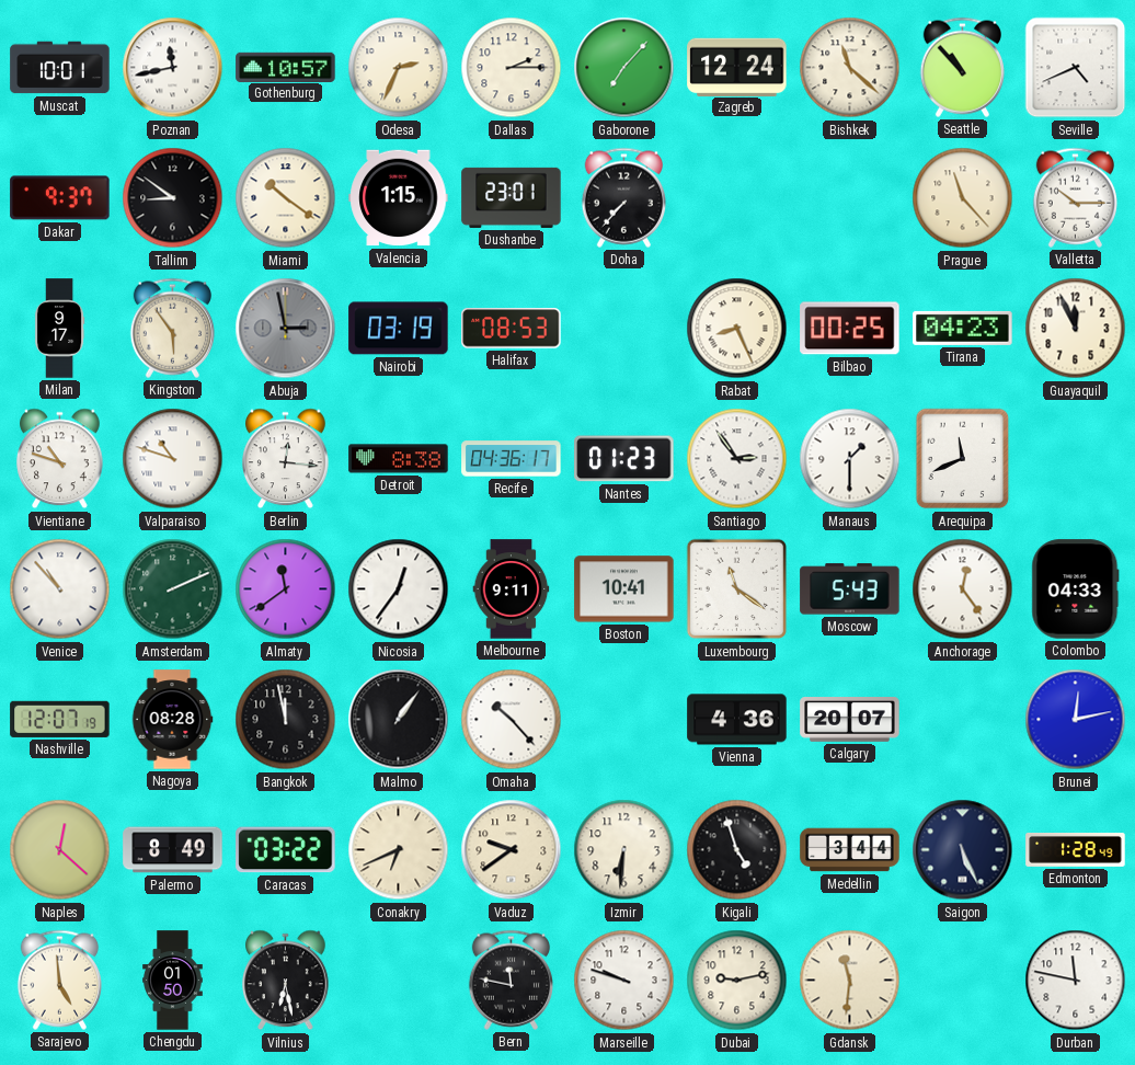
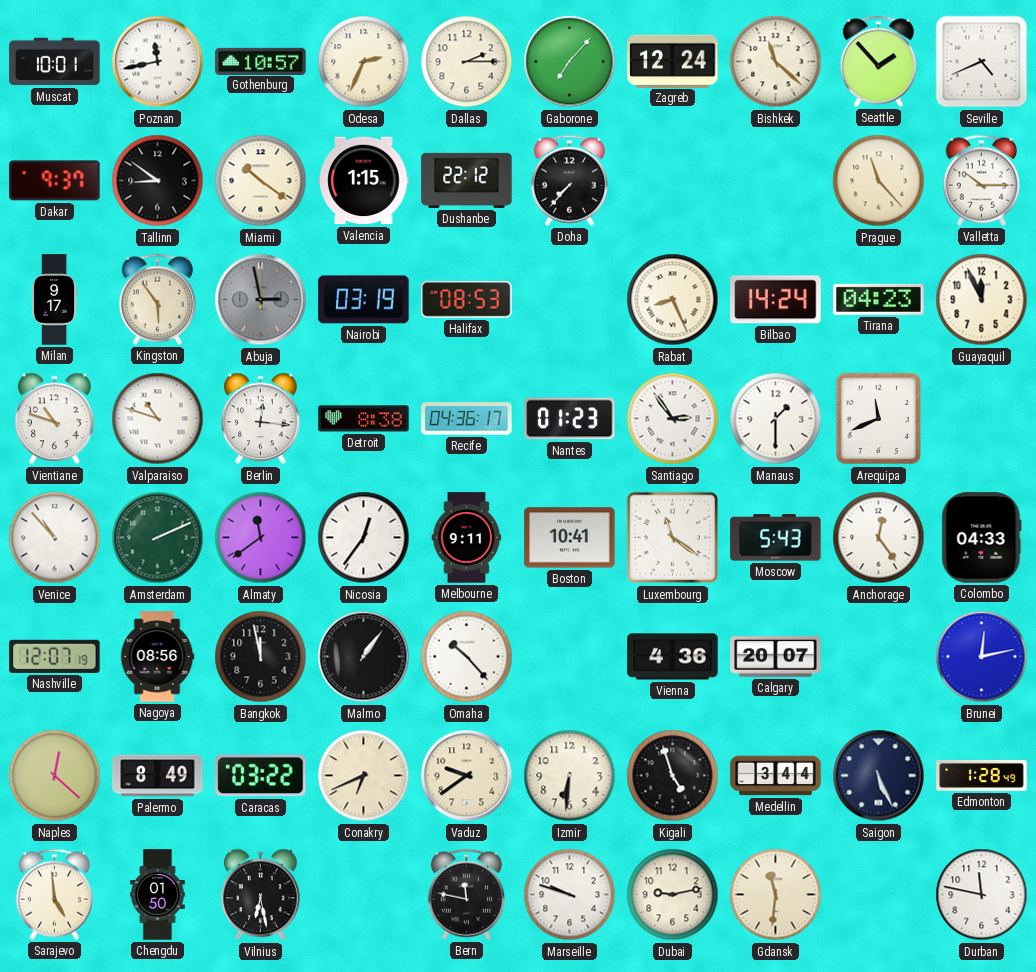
Seattle: 10:53 -> 1:53
Dushanbe: 23:01 -> 22:12
Bilbao: 00:25 -> 14:24
Nagoya: 08:28 -> 08:56
